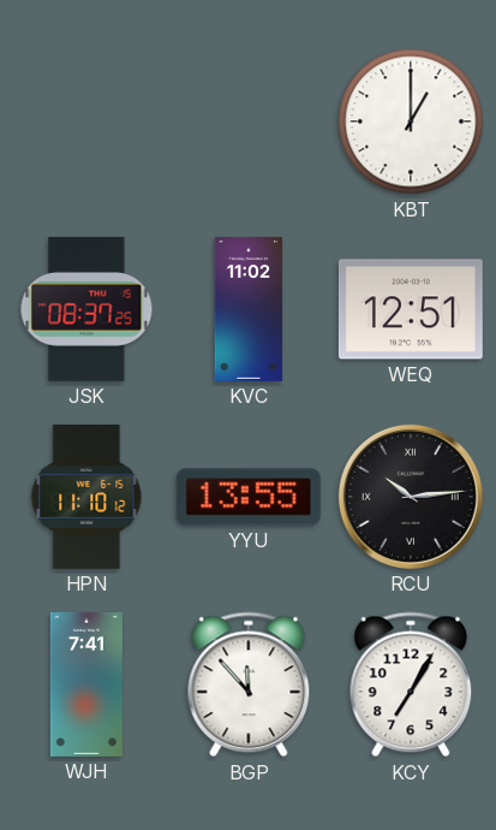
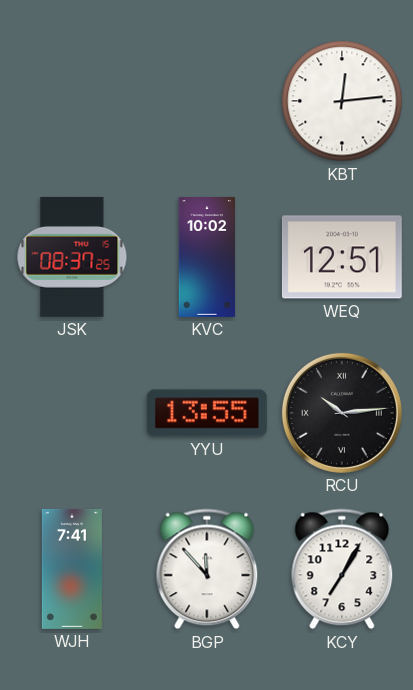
KBT: 1:00 -> 12:14
KVC: 11:02 -> 10:02
HPN: 11:10 -> none
